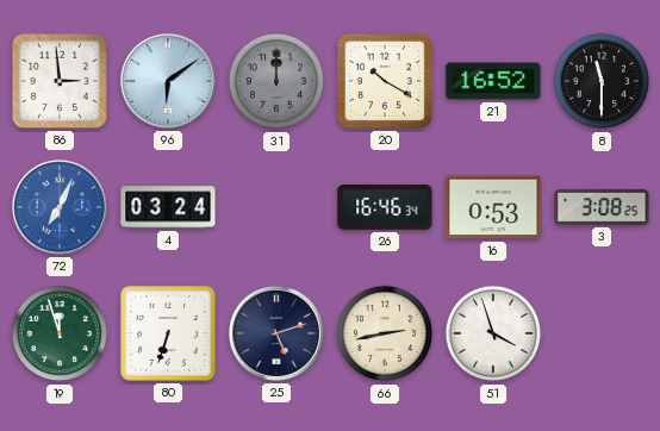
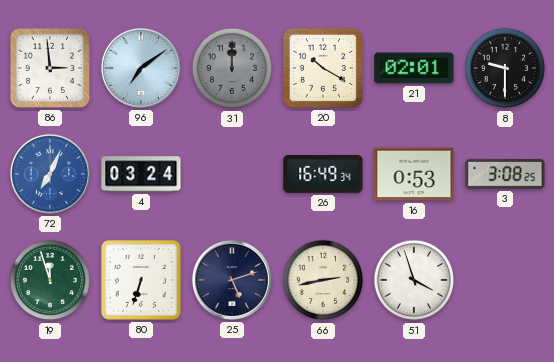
96: 6:09 -> 7:09
21: 16:52 -> 02:01
8: 11:30 -> 9:30
26: 16:46 -> 16:49
